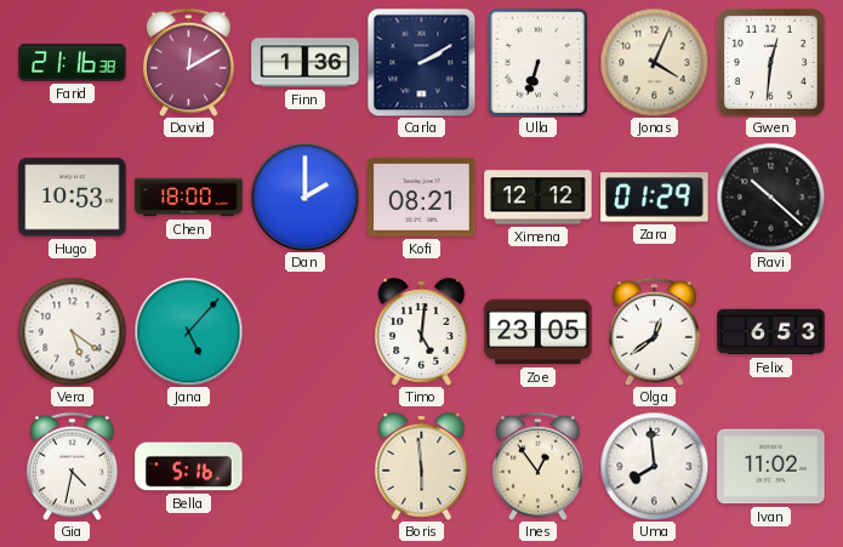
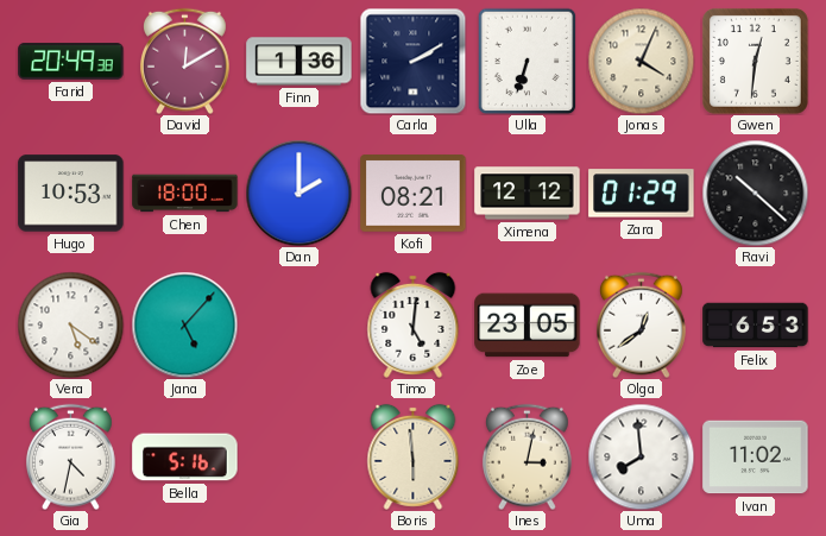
Farid: 21:16 -> 20:49
Ines: 12:54 -> 3:02
